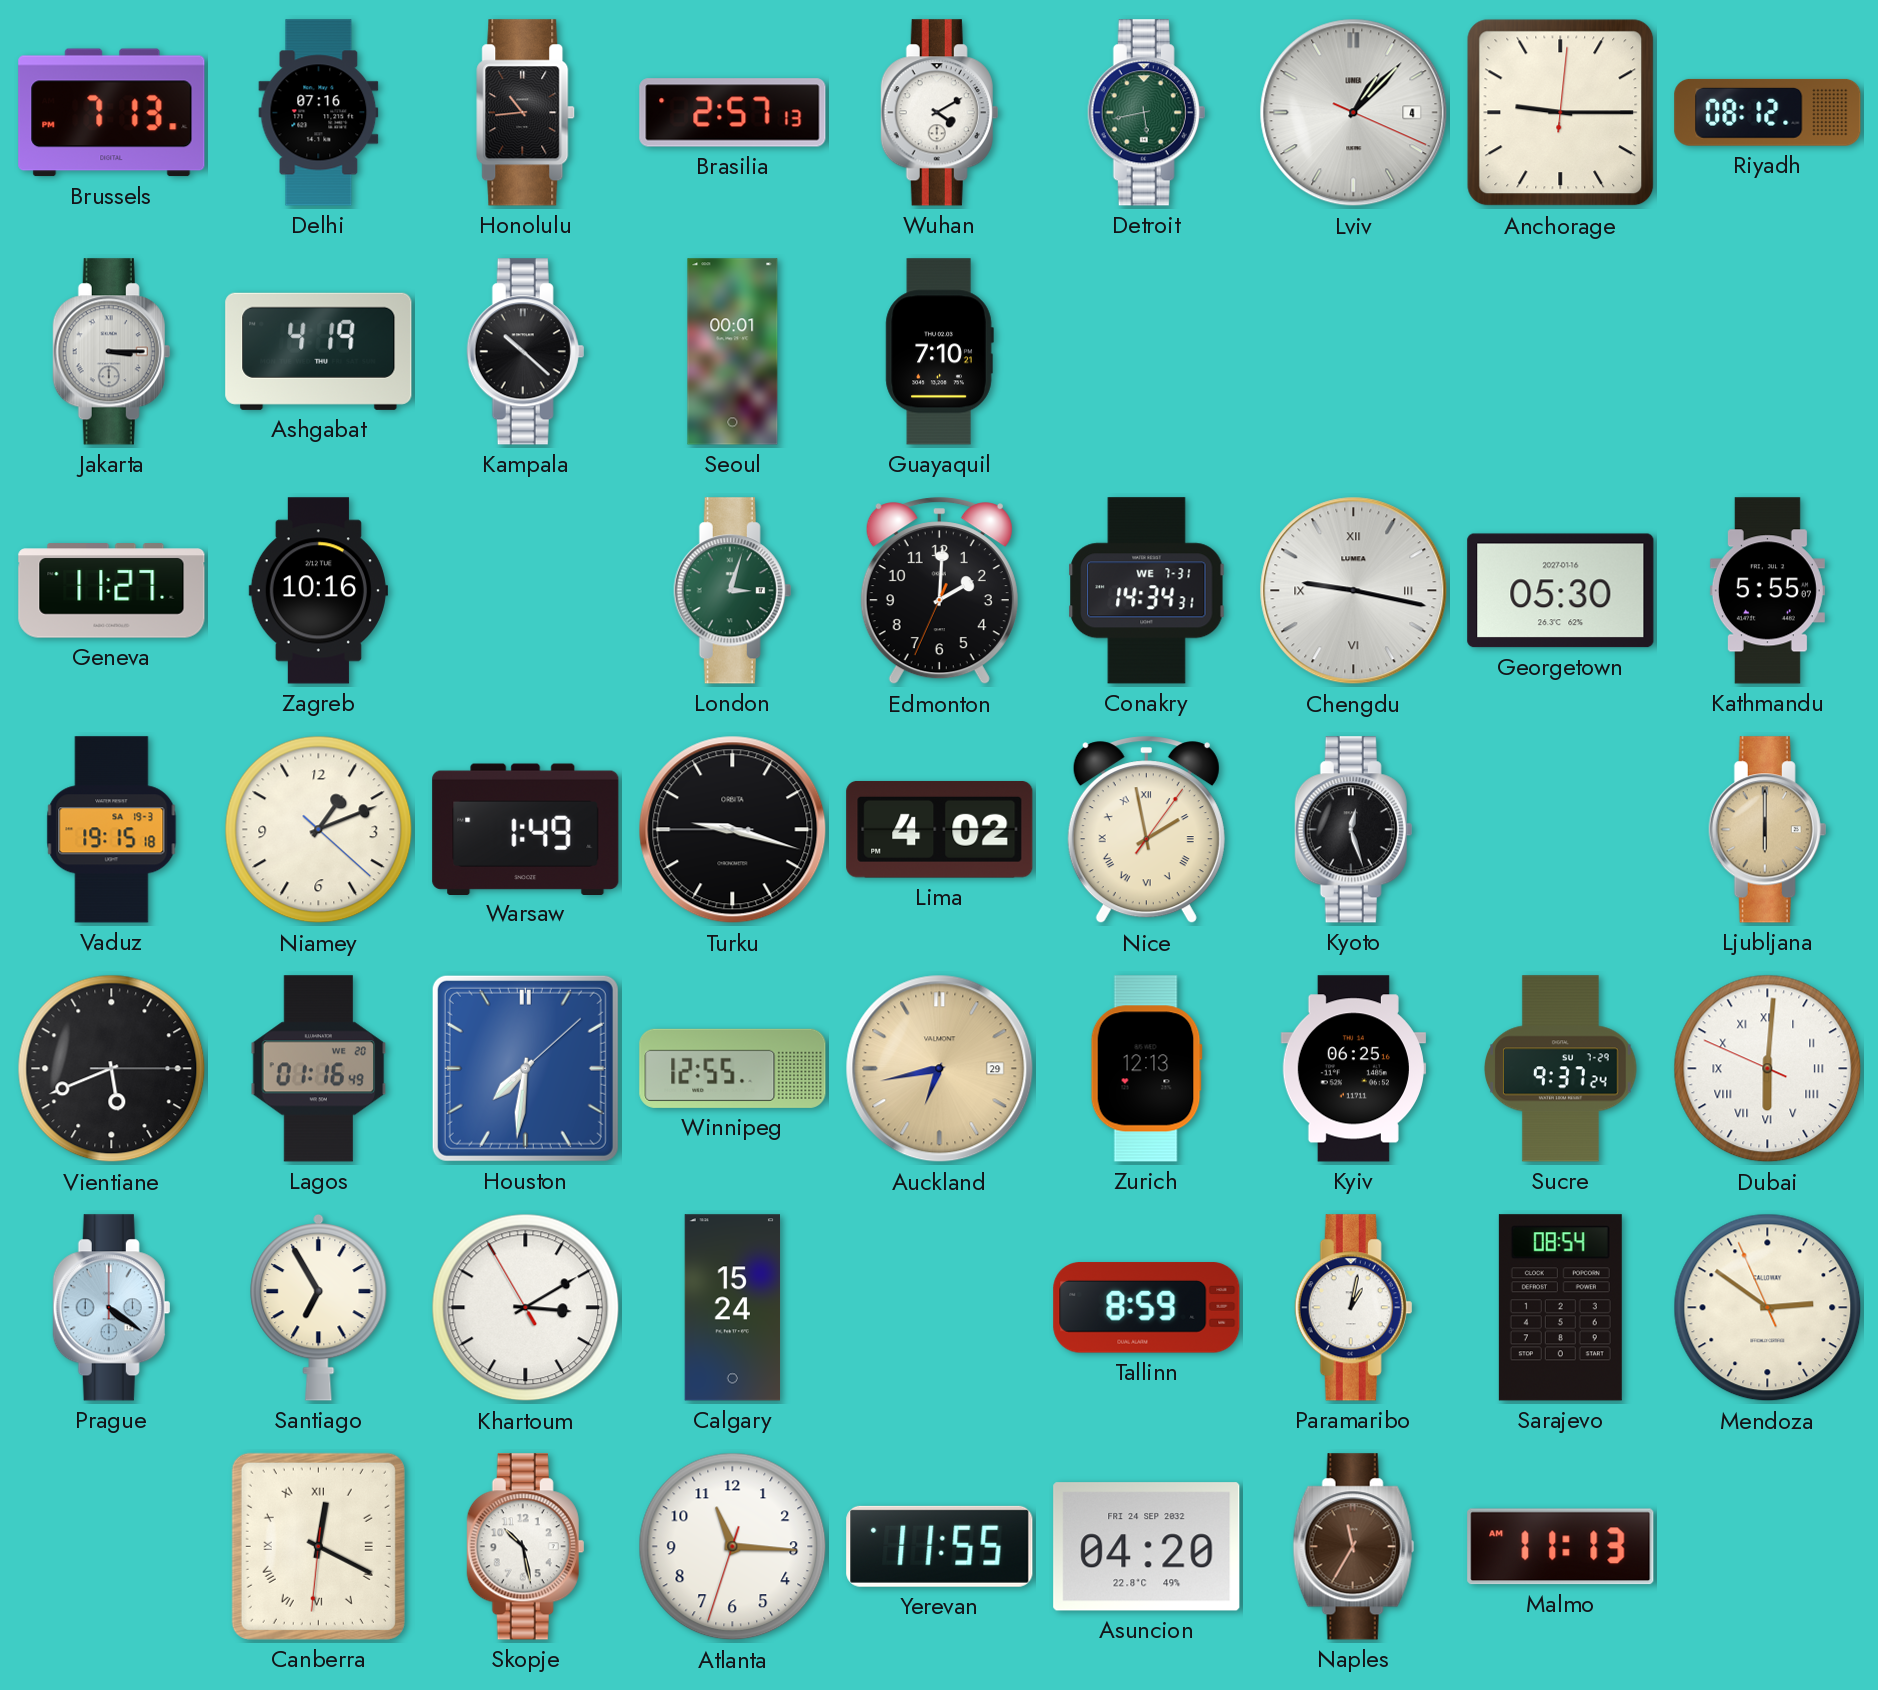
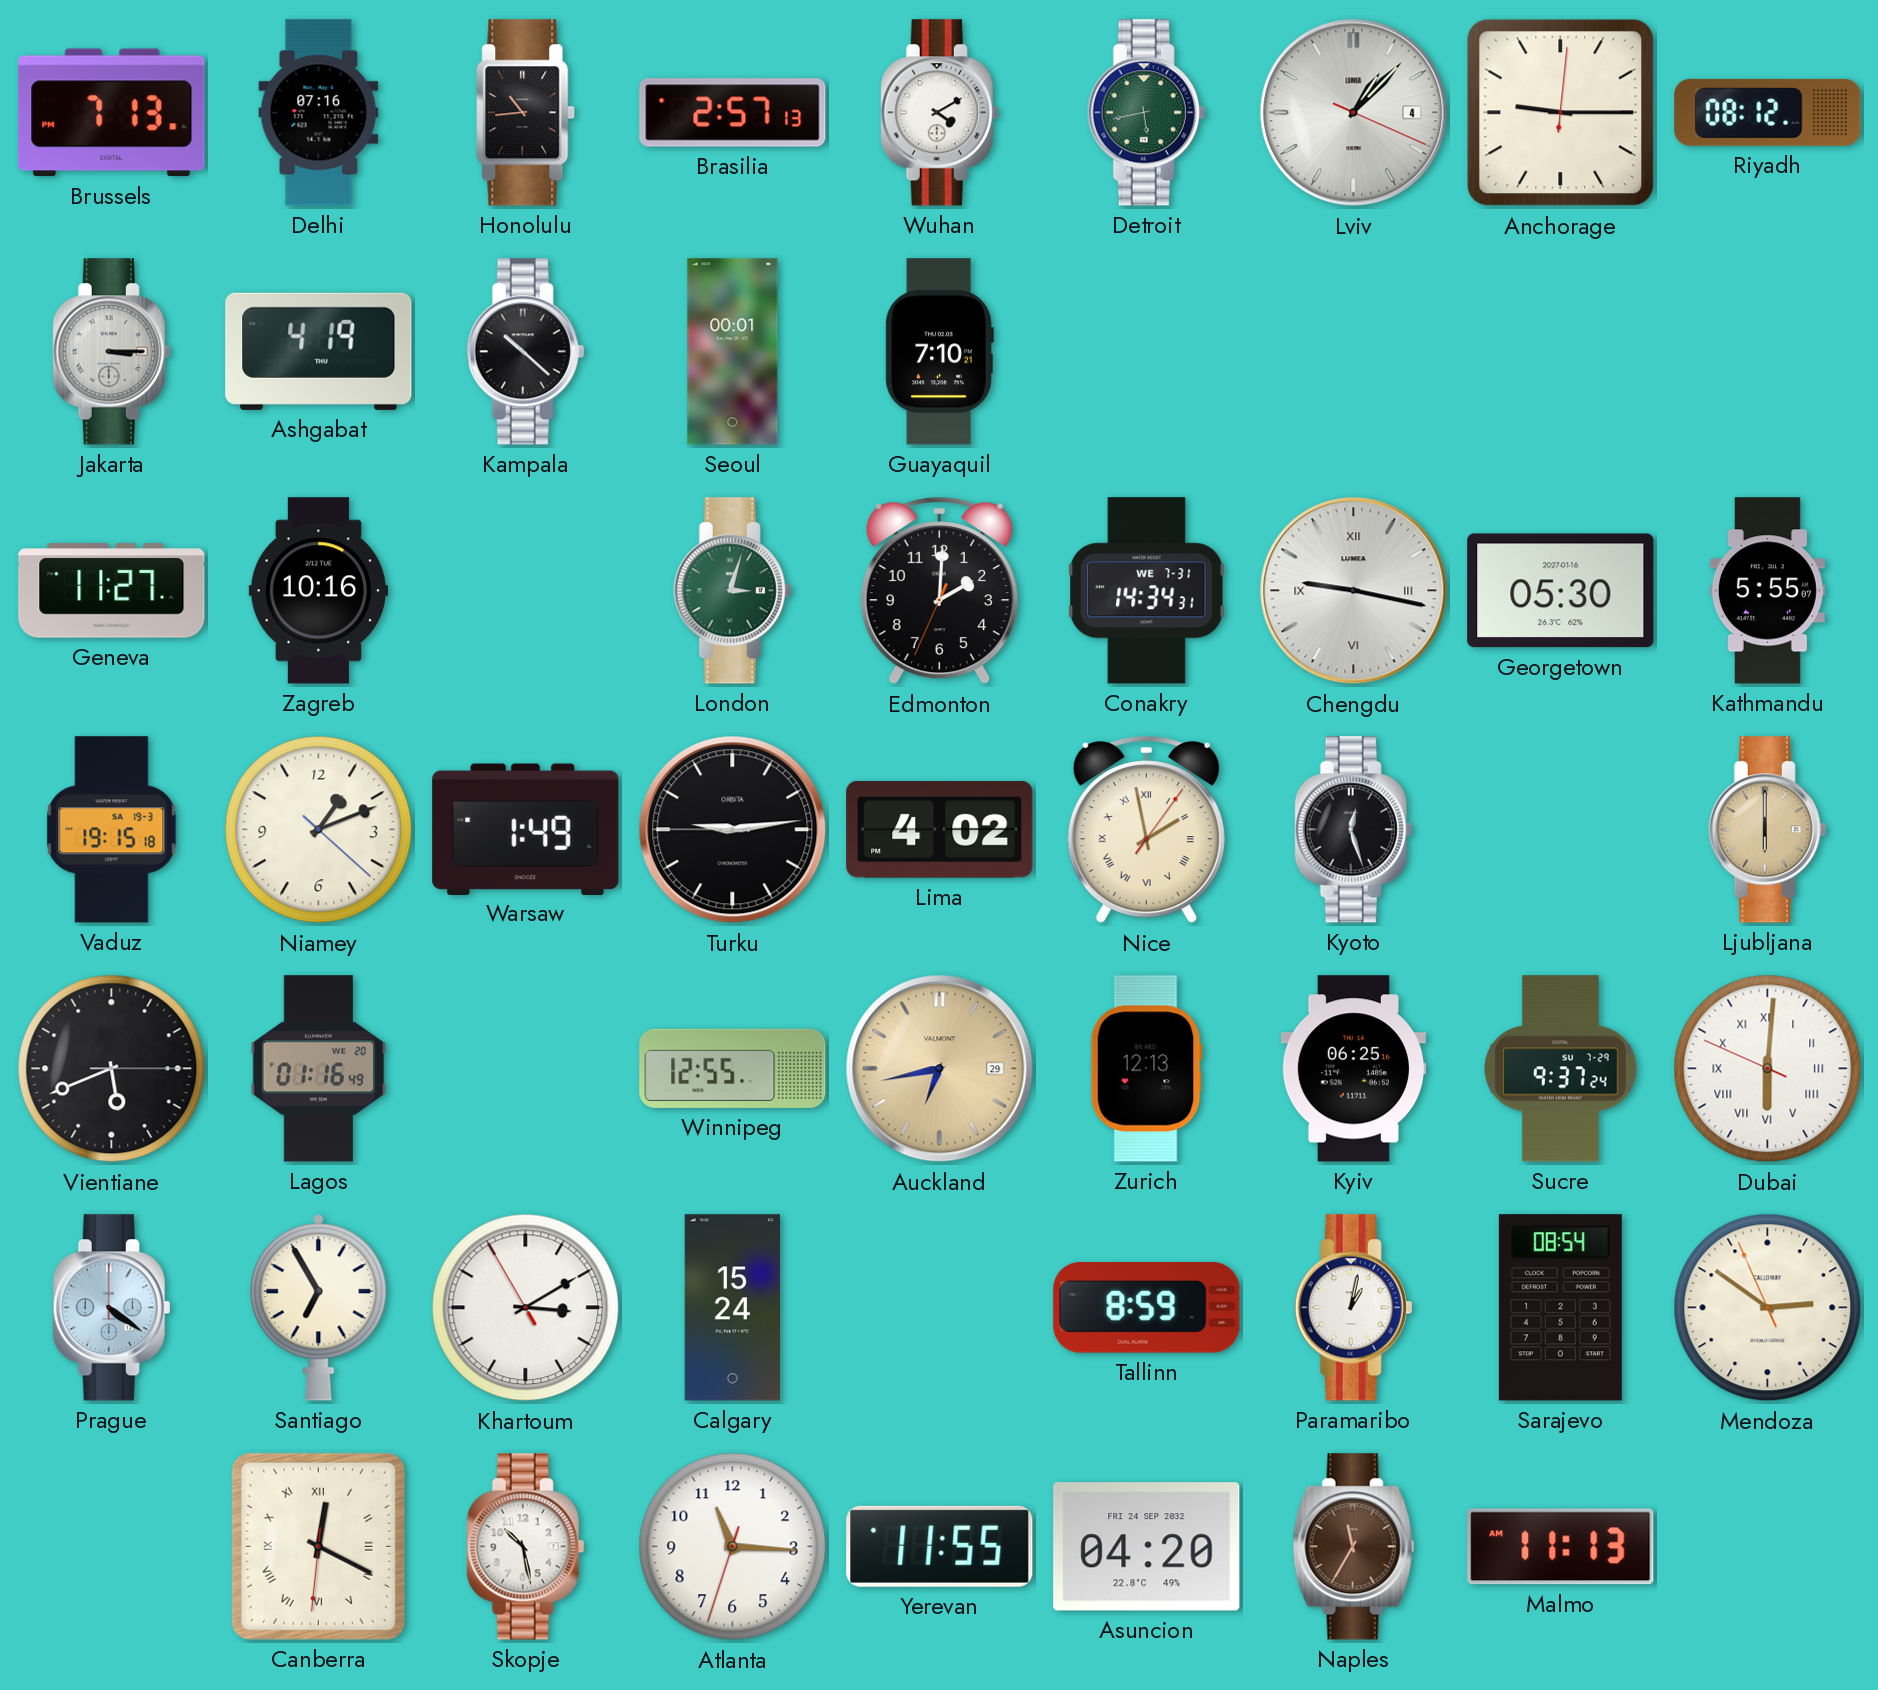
Turku: 9:17 -> 9:13
Houston: 7:31 -> none
